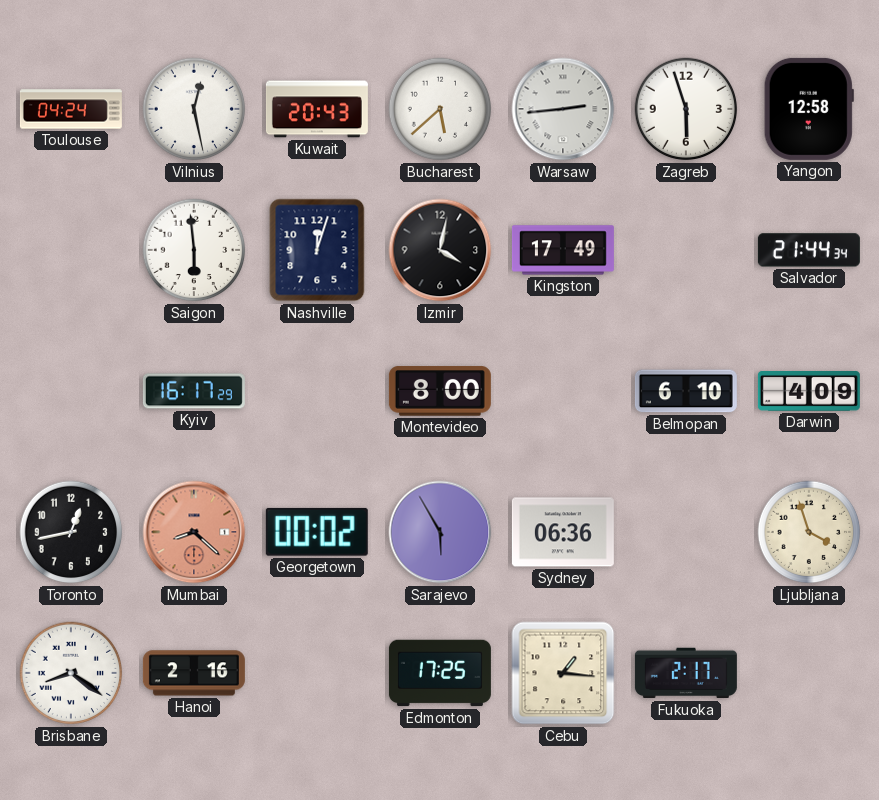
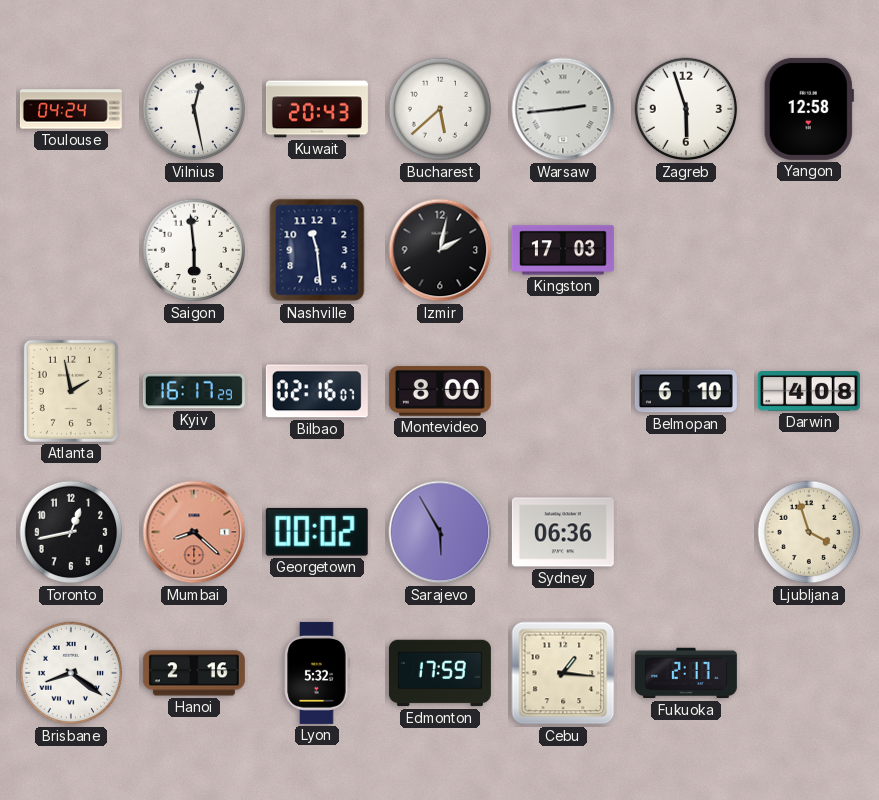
Nashville: 12:03 -> 11:29
Izmir: 4:02 -> 2:02
Kingston: 17:49 -> 17:03
Salvador: 21:44 -> none
Atlanta: none -> 1:58
Bilbao: none -> 02:16
Darwin: 4:09 -> 4:08
Lyon: none -> 5:32
Edmonton: 17:25 -> 17:59
